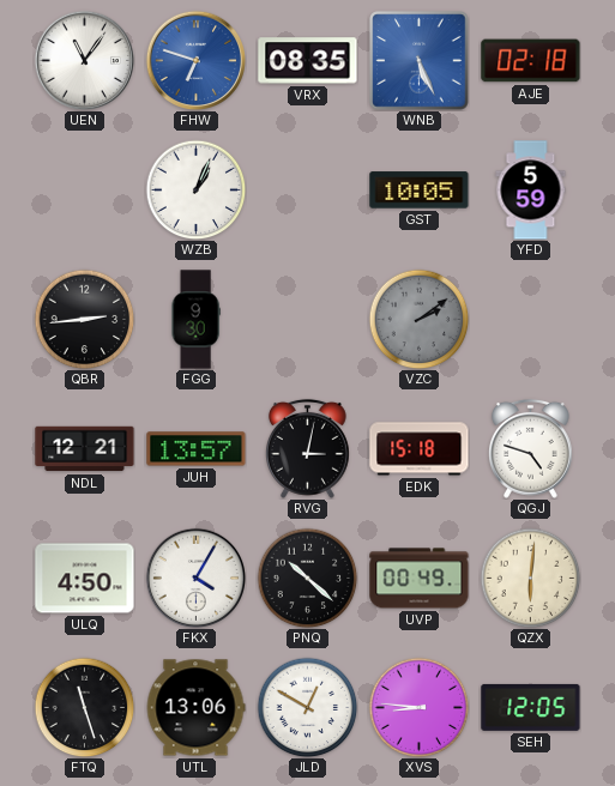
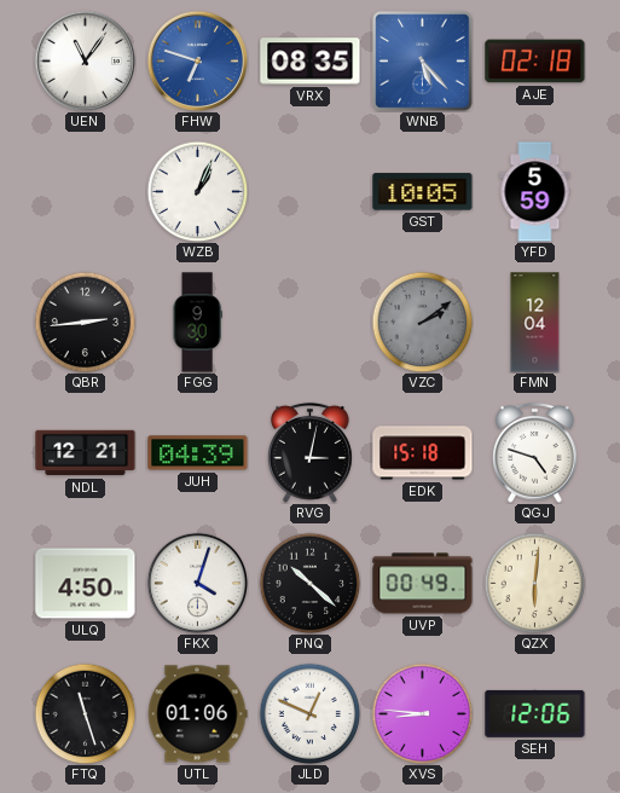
WNB: 5:26 -> 5:23
FMN: none -> 12:04
JUH: 13:57 -> 04:39
FKX: 4:05 -> 4:03
UTL: 13:06 -> 01:06
JLD: 12:50 -> 12:49
SEH: 12:05 -> 12:06
